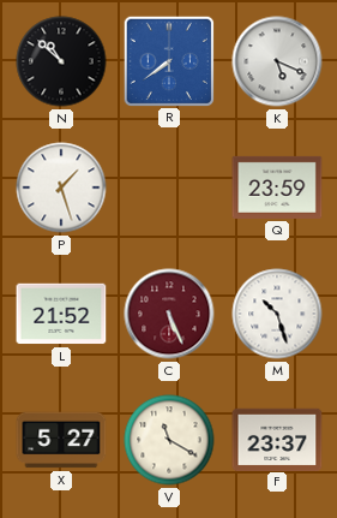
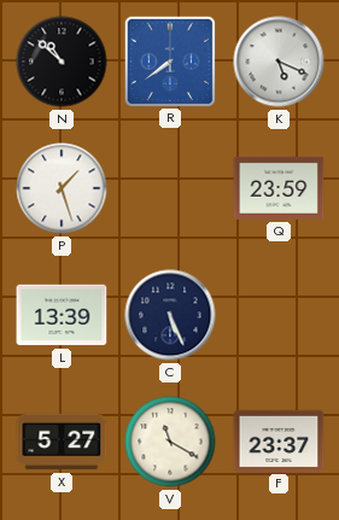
L: 21:52 -> 13:39
C dial: burgundy -> navy
M: 10:27 -> none
